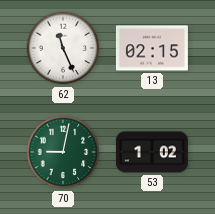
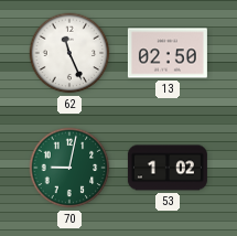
13: 02:15 -> 02:50
